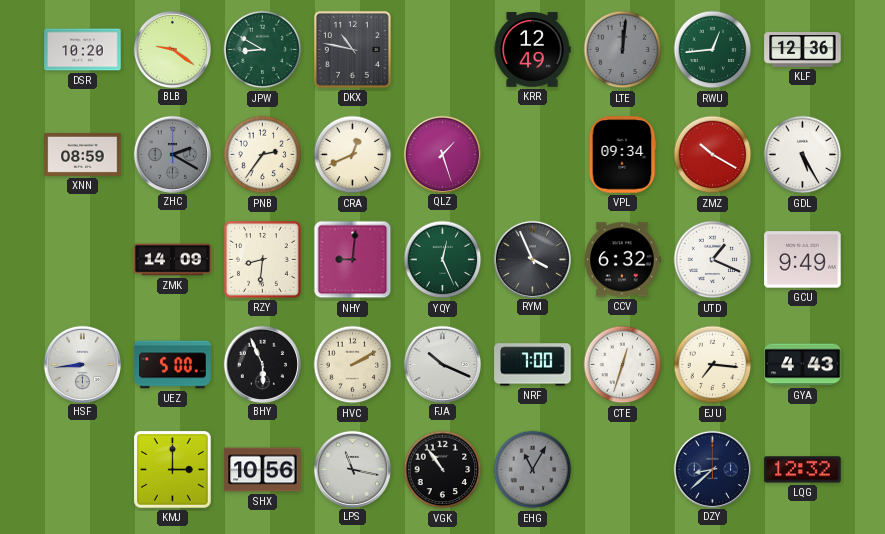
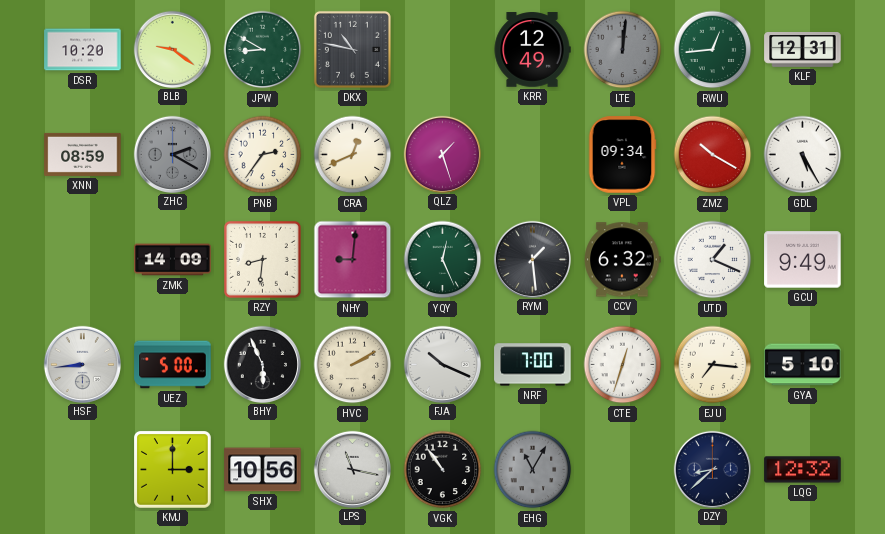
KLF: 12:36 -> 12:31
RYM: 3:56 -> 1:29
GYA: 4:43 -> 5:10
